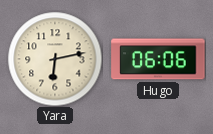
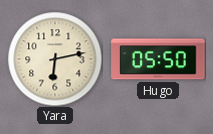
Hugo: 06:06 -> 05:50
